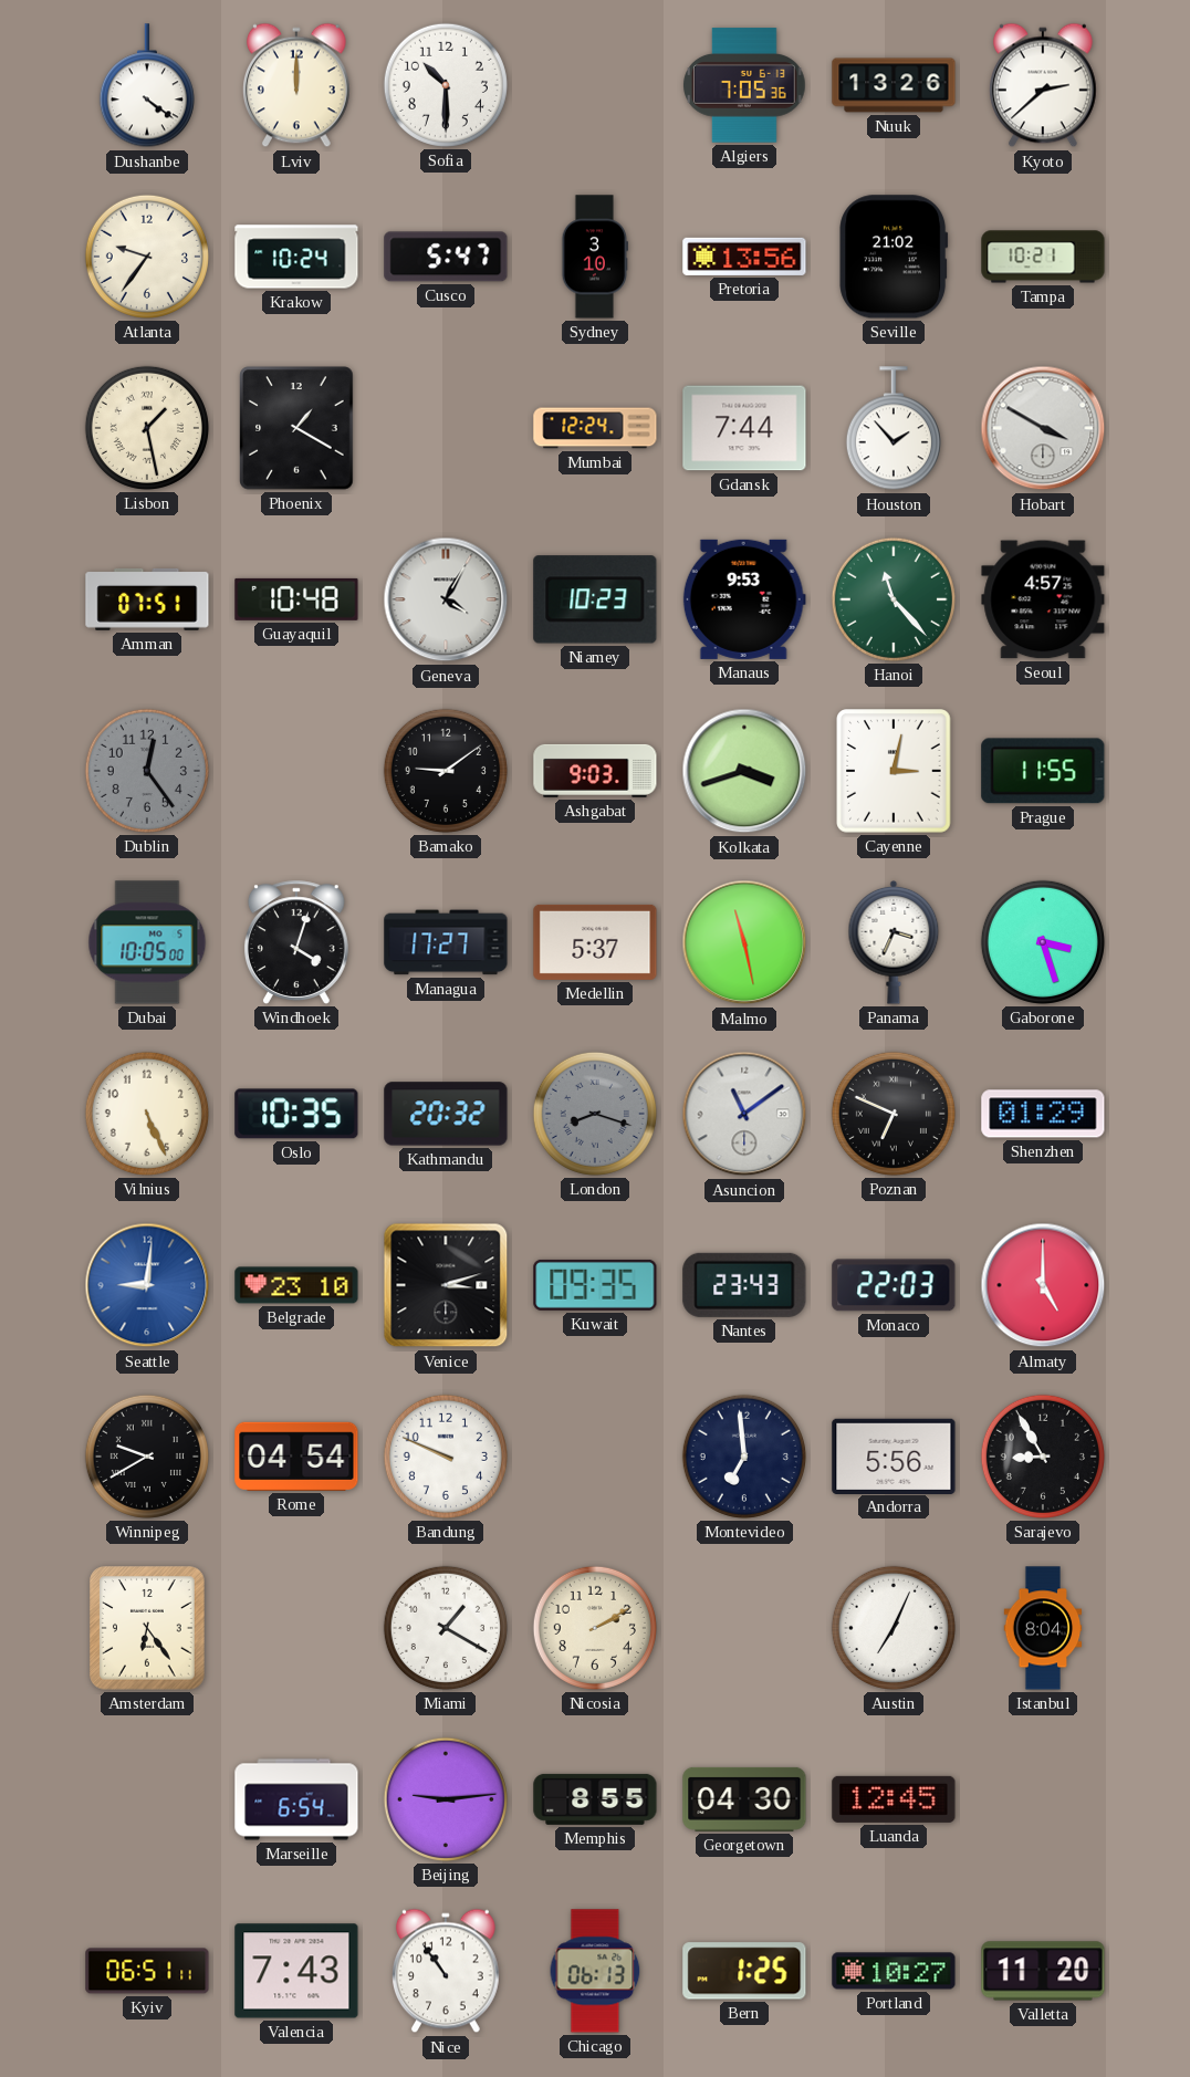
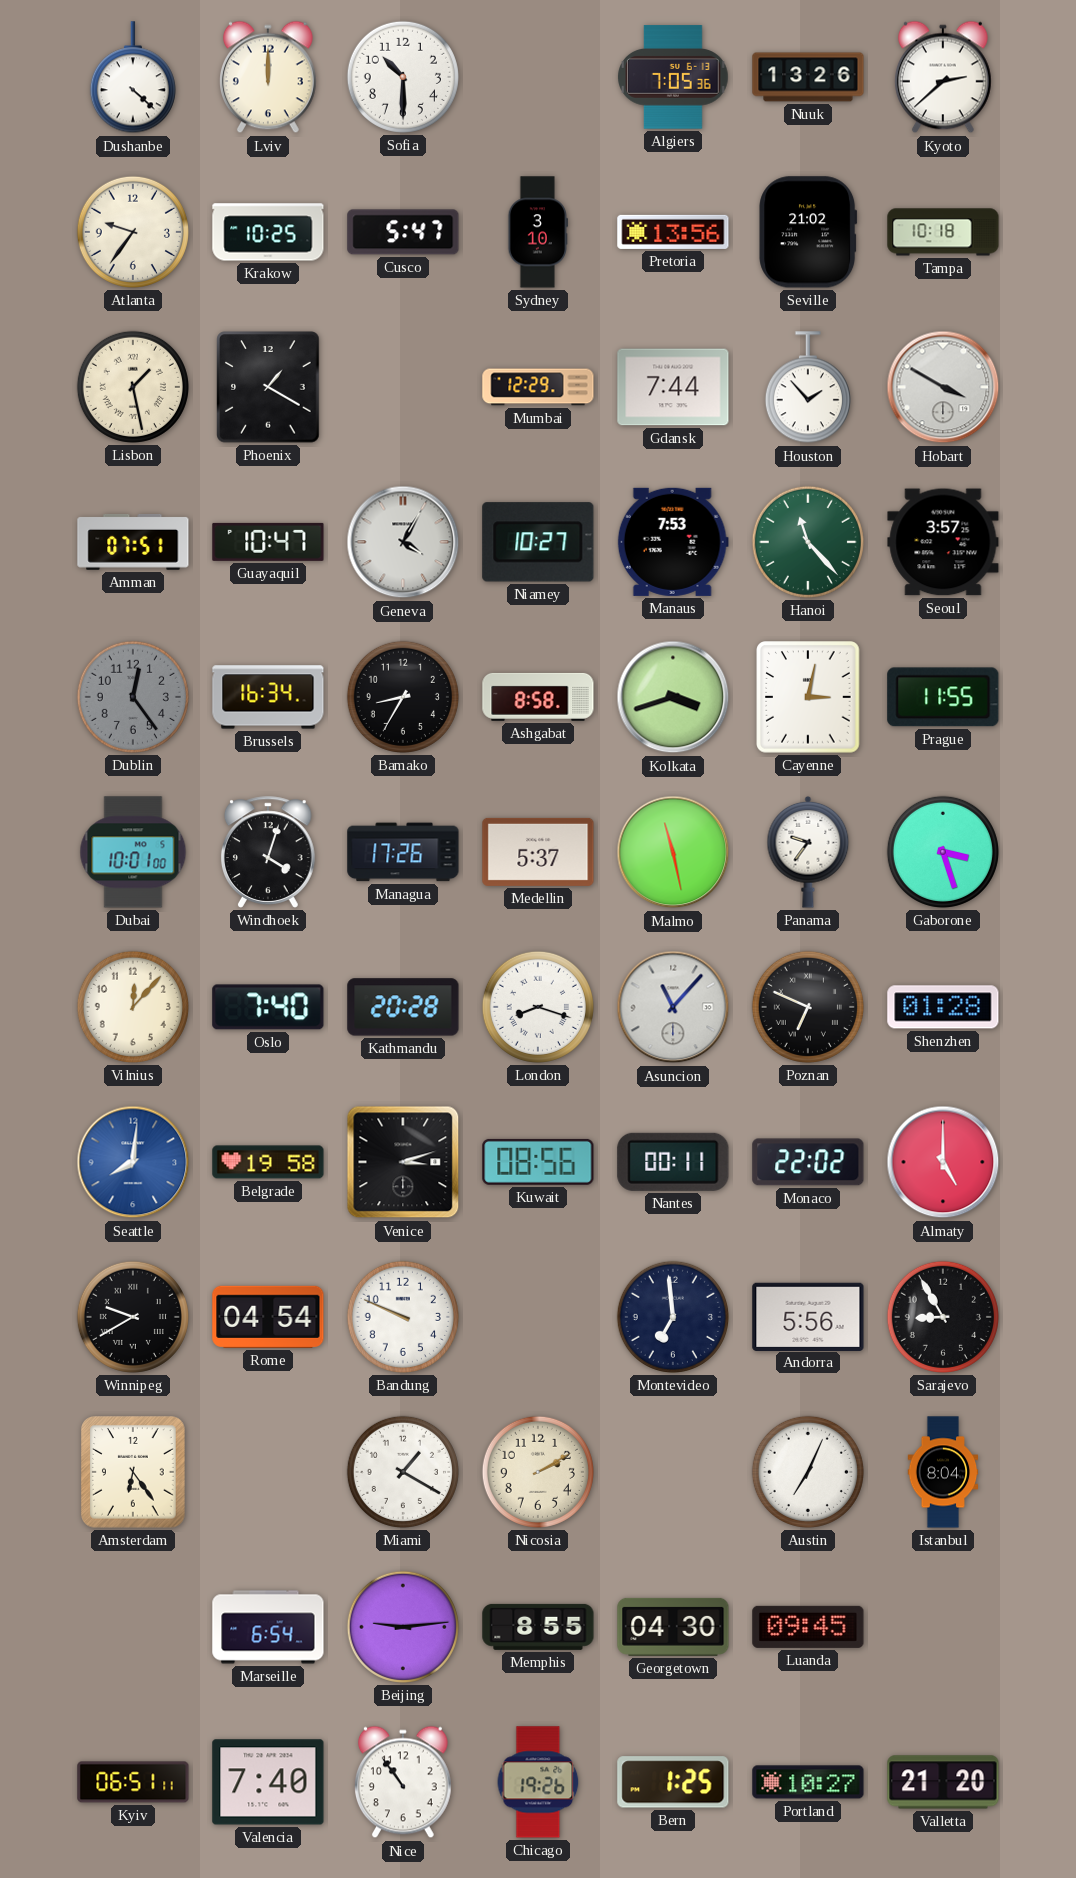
Dushanbe: 4:21 -> 4:22
Krakow: 10:24 -> 10:25
Tampa: 10:21 -> 10:18
Mumbai: 12:24 -> 12:29
Guayaquil: 10:48 -> 10:47
Niamey: 10:23 -> 10:27
Manaus: 9:53 -> 7:53
Seoul: 4:57 -> 3:57
Brussels: none -> 16:34
Bamako: 9:09 -> 8:35
Ashgabat: 9:03 -> 8:58
Dubai: 10:05 -> 10:01
Managua: 17:27 -> 17:26
Panama: 3:34 -> 9:36
Vilnius: 5:26 -> 12:07
Oslo: 10:35 -> 7:40
Kathmandu: 20:32 -> 20:28
London dial: grey -> white
Asuncion: 11:09 -> 11:07
Shenzhen: 01:29 -> 01:28
Seattle: 9:01 -> 8:01
Belgrade: 23:10 -> 19:58
Kuwait: 09:35 -> 08:56
Nantes: 23:43 -> 00:11
Monaco: 22:03 -> 22:02
Luanda: 12:45 -> 09:45
Valencia: 7:43 -> 7:40
Chicago: 06:13 -> 19:26
Valletta: 11:20 -> 21:20
